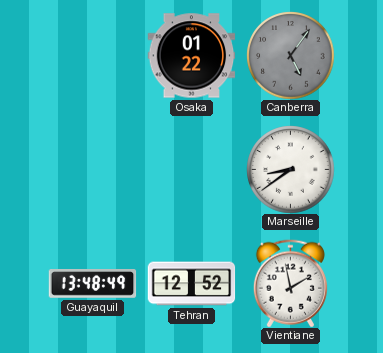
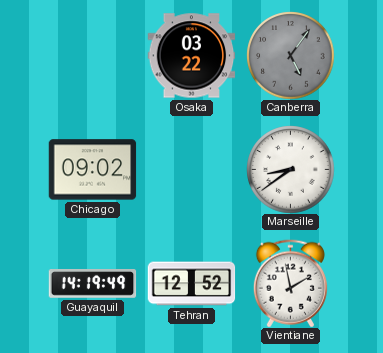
Osaka: 01:22 -> 03:22
Chicago: none -> 09:02
Guayaquil: 13:48 -> 14:19
